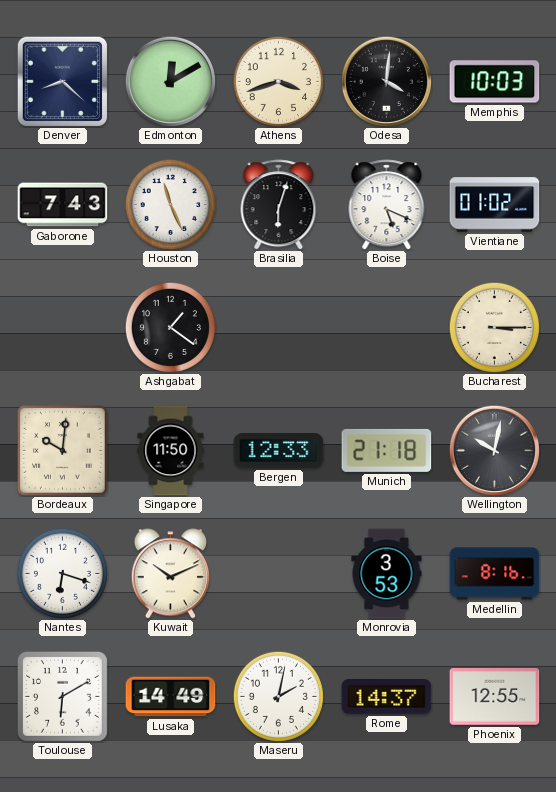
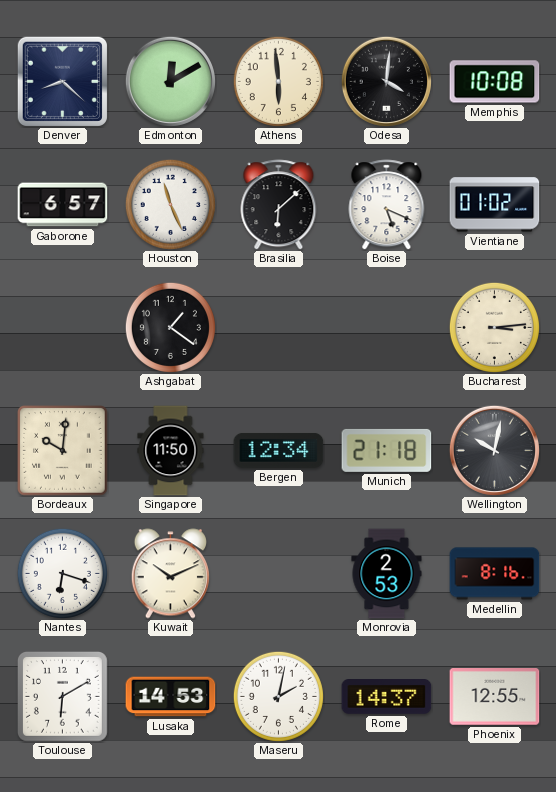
Athens: 3:42 -> 5:59
Memphis: 10:03 -> 10:08
Gaborone: 7:43 -> 6:57
Brasilia: 6:03 -> 6:08
Bucharest: 3:15 -> 3:14
Bergen: 12:33 -> 12:34
Monrovia: 3:53 -> 2:53
Lusaka: 14:49 -> 14:53
